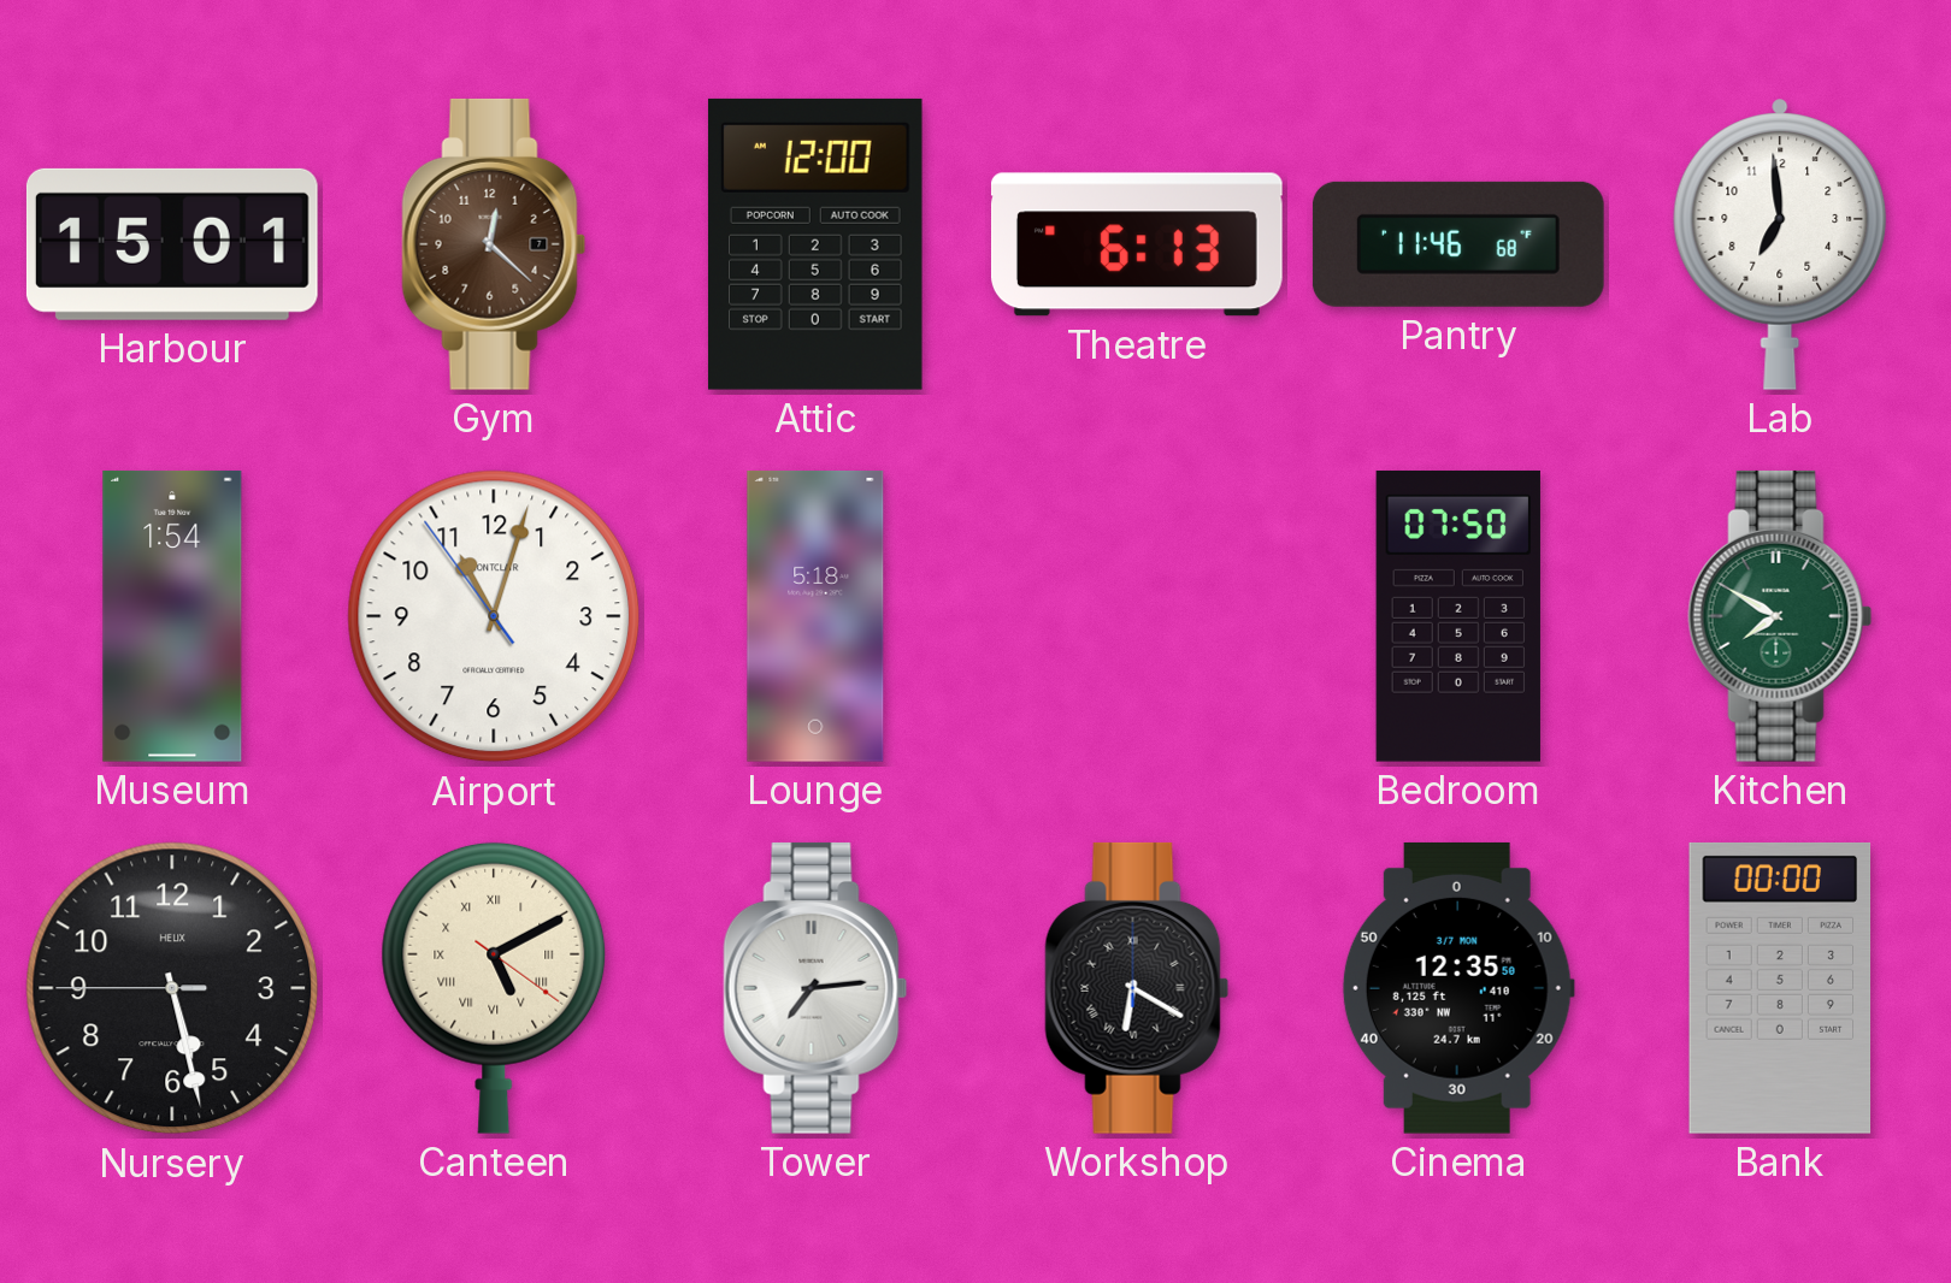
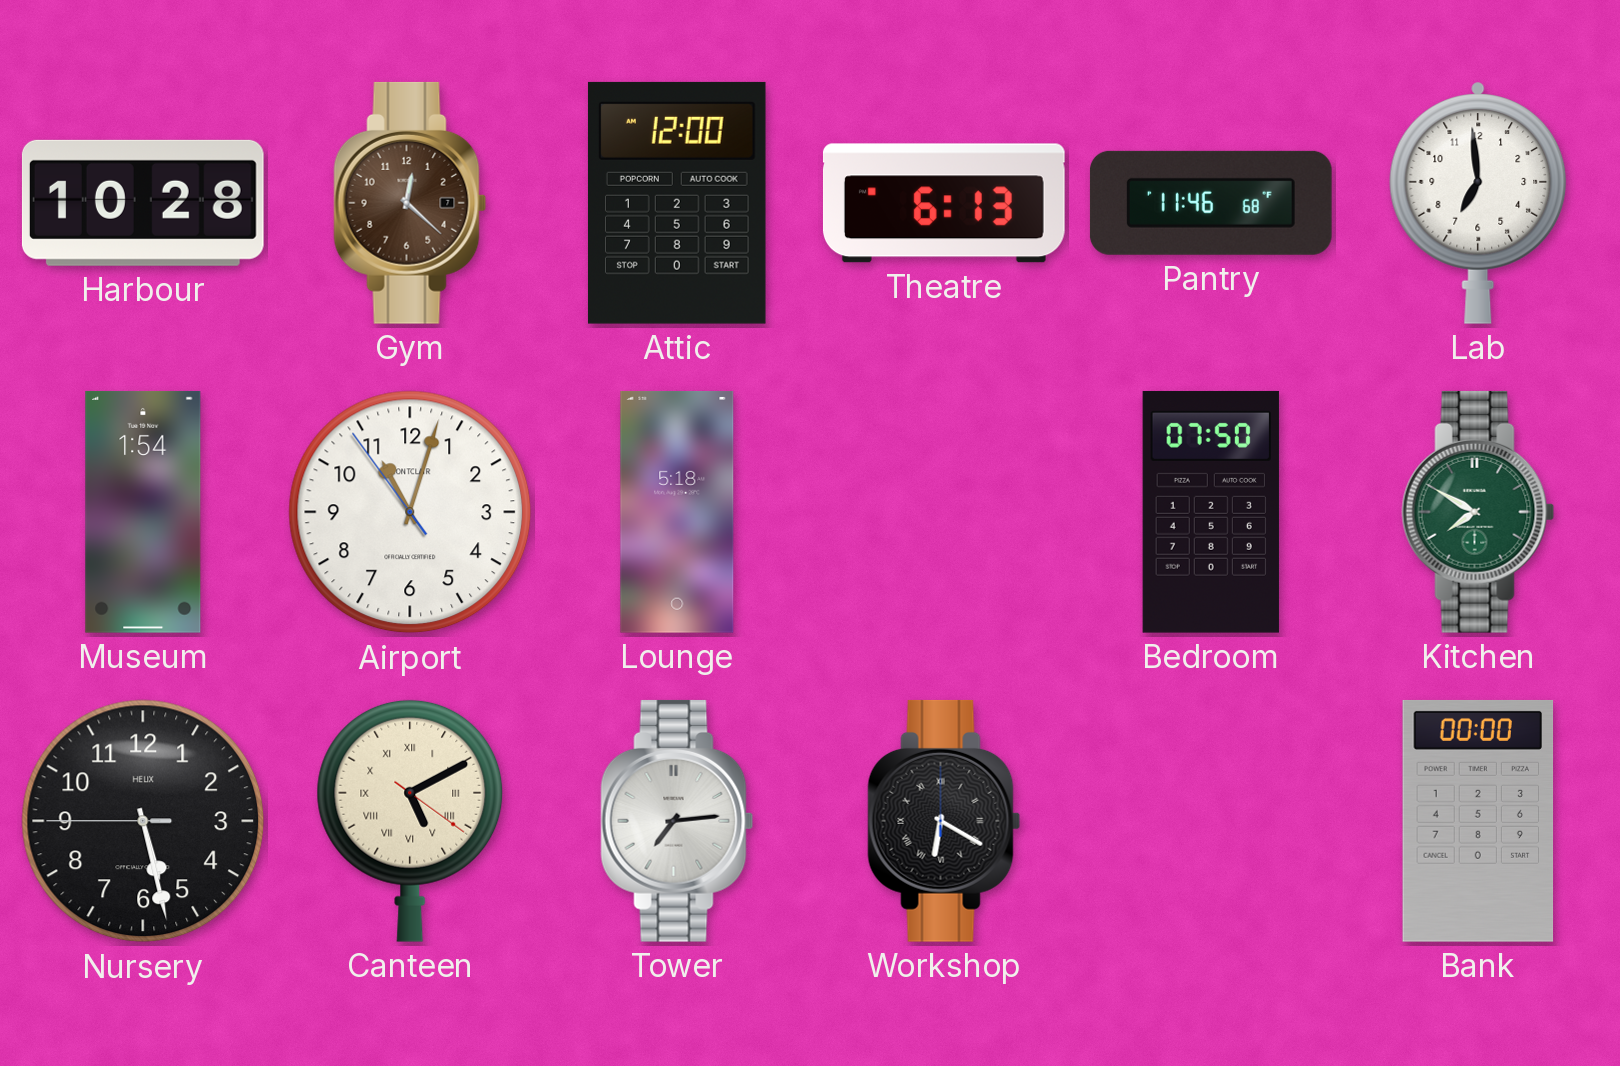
Harbour: 15:01 -> 10:28
Cinema: 12:35 -> none
